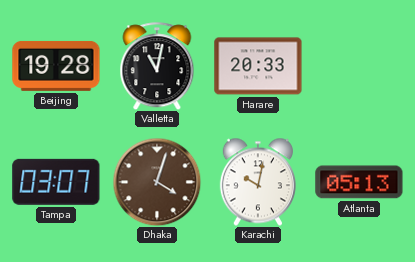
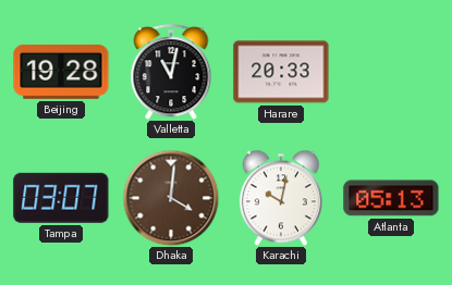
Dhaka: 4:03 -> 4:01
